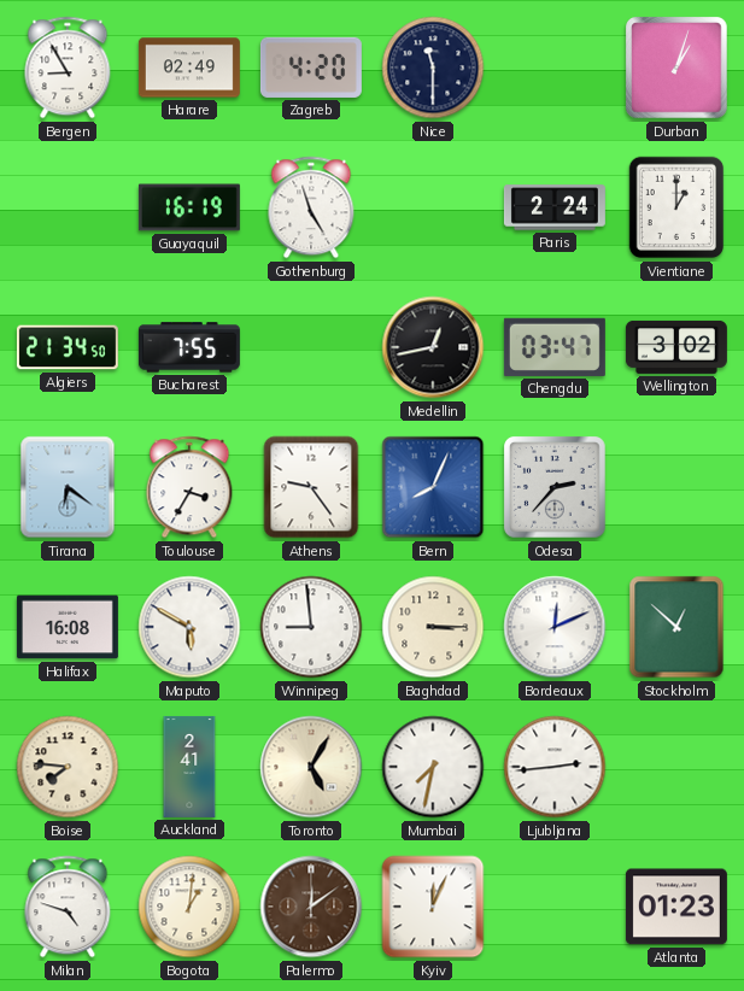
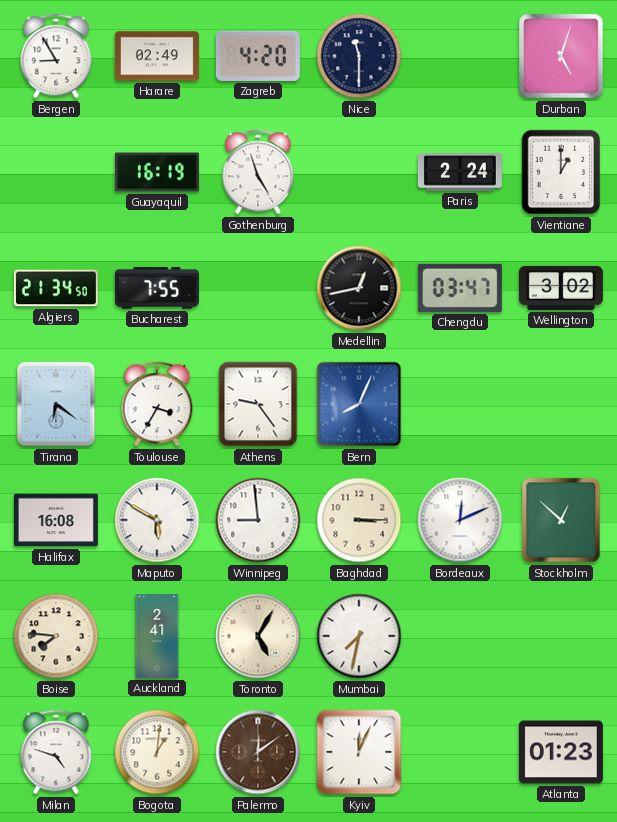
Durban: 1:03 -> 5:03
Odesa: 2:37 -> none
Ljubljana: 2:44 -> none
